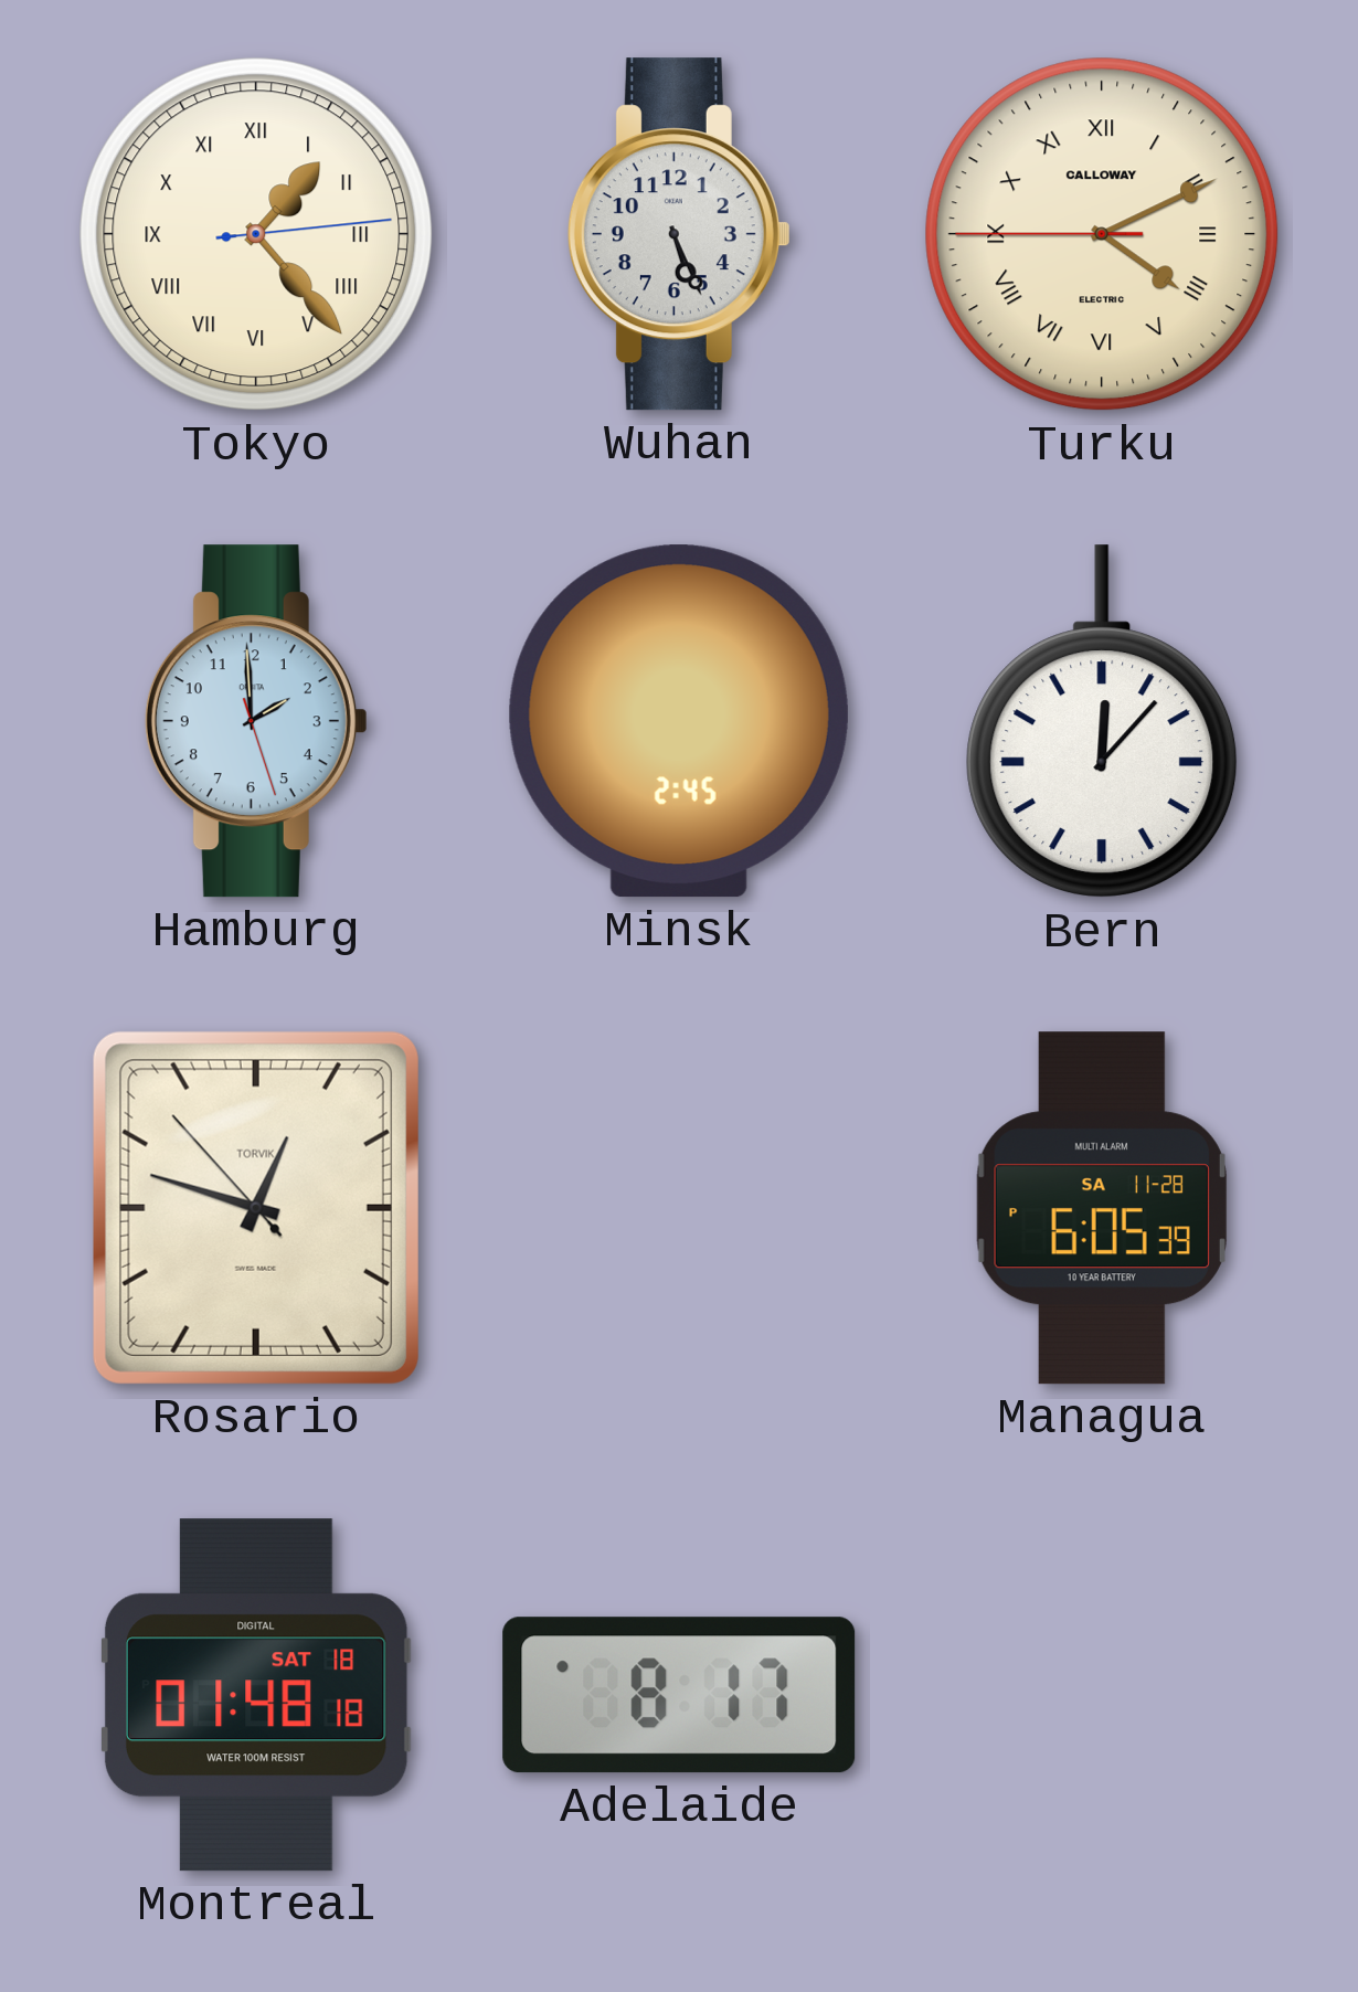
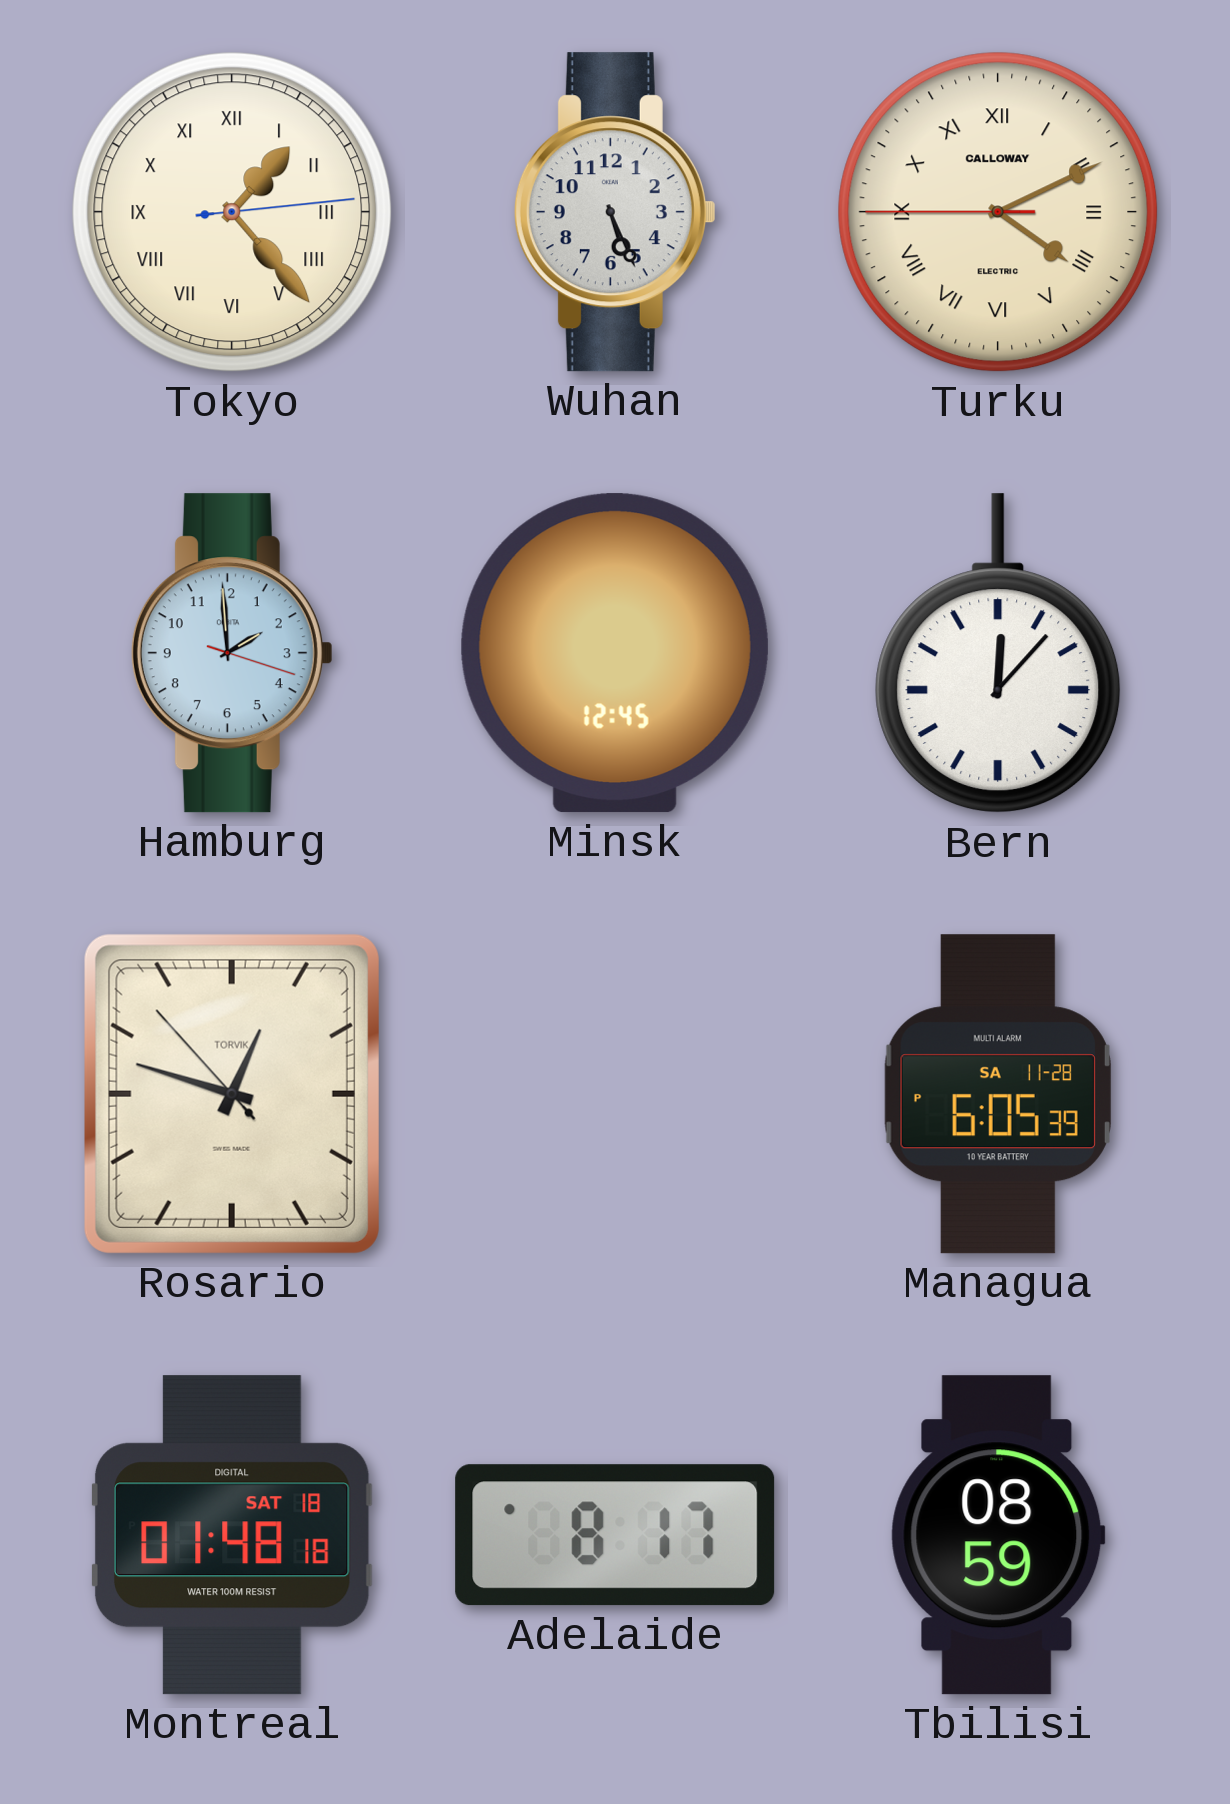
Hamburg: 1:59:27 -> 1:59:18
Minsk: 2:45 -> 12:45
Tbilisi: none -> 08:59
